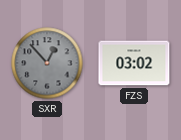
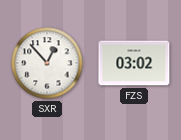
SXR dial: grey -> white
